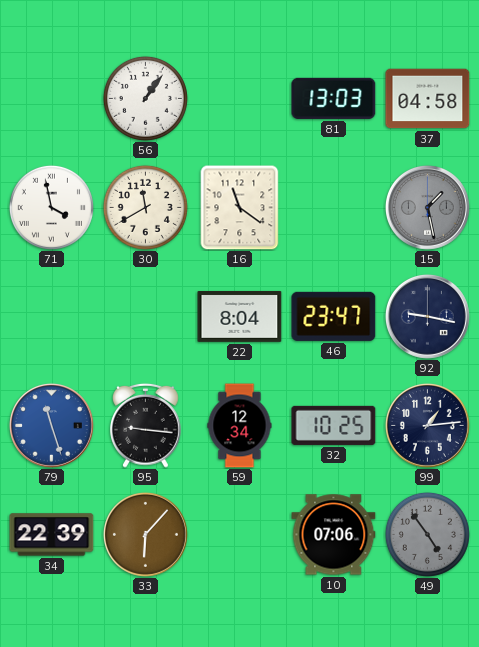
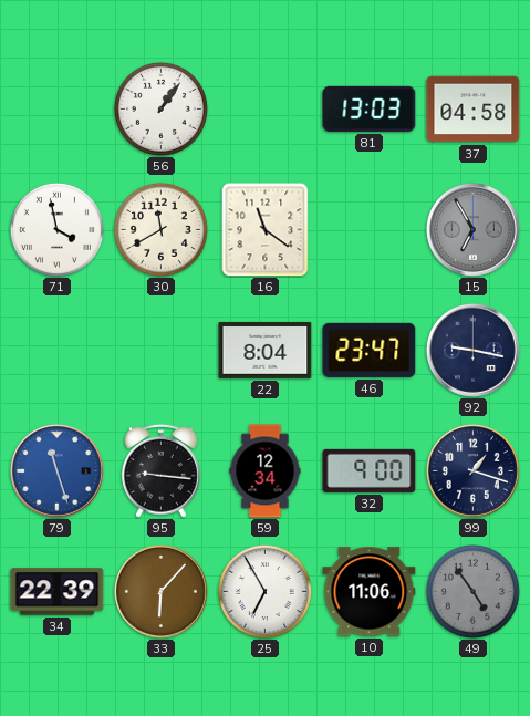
15: 1:28 -> 6:55
32: 10:25 -> 9:00
99: 1:14 -> 1:18
25: none -> 6:55
10: 07:06 -> 11:06
